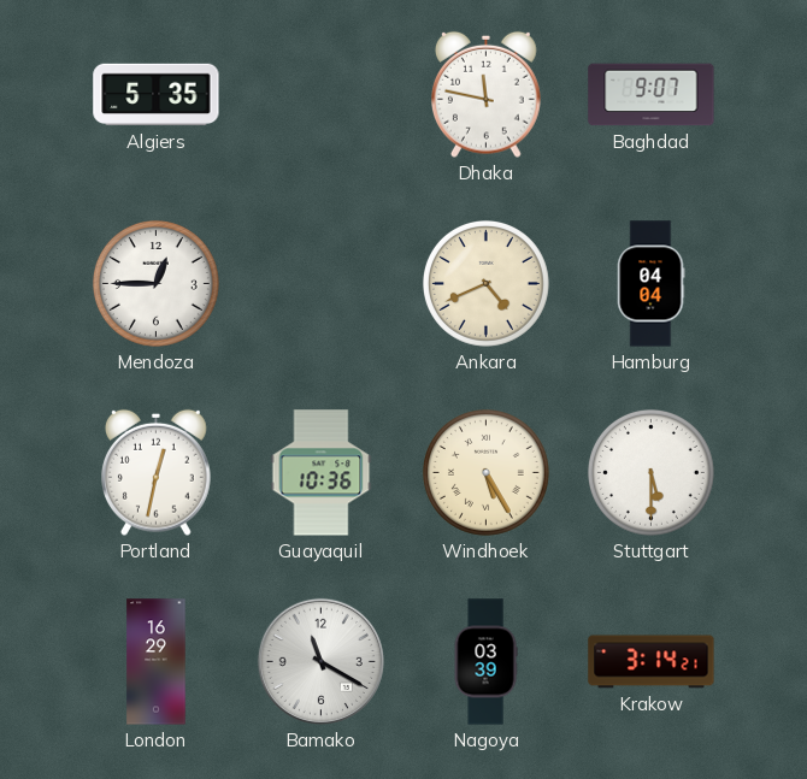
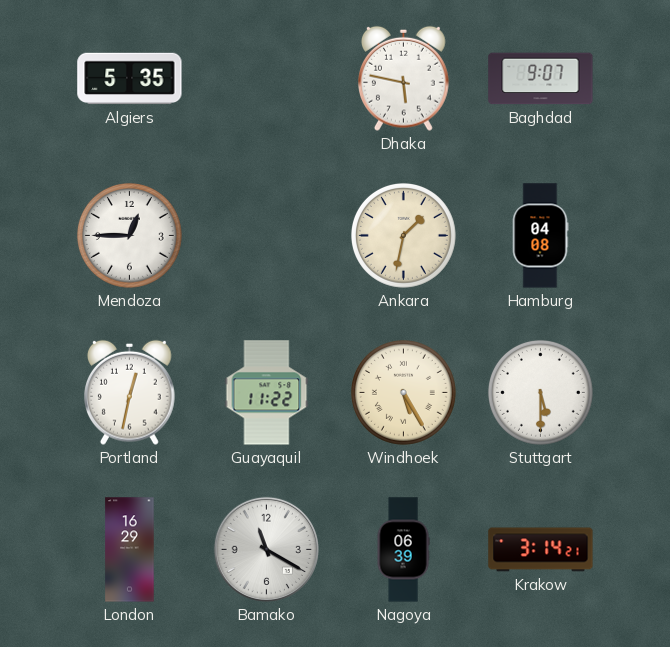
Dhaka: 11:47 -> 5:47
Ankara: 4:41 -> 1:32
Hamburg: 04:04 -> 04:08
Guayaquil: 10:36 -> 11:22
Nagoya: 03:39 -> 06:39
